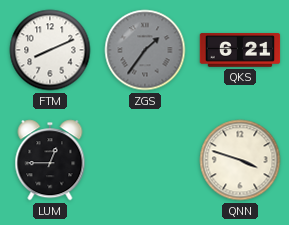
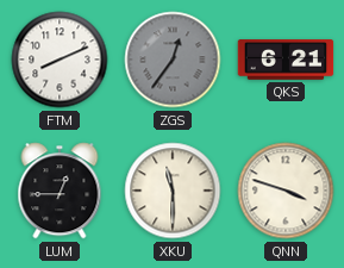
ZGS: 1:36 -> 12:36
XKU: none -> 11:30
